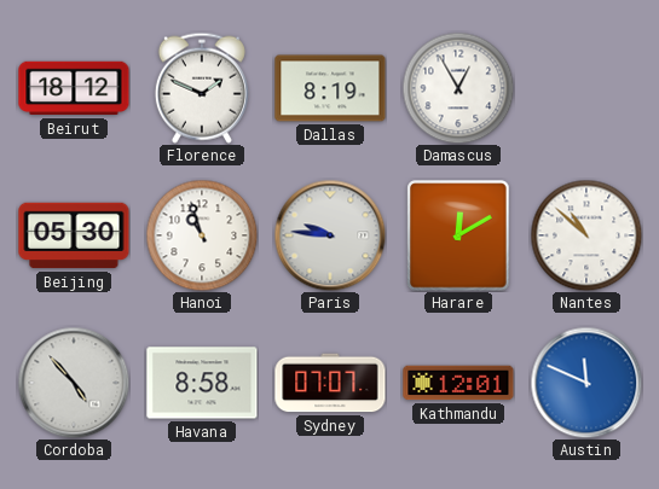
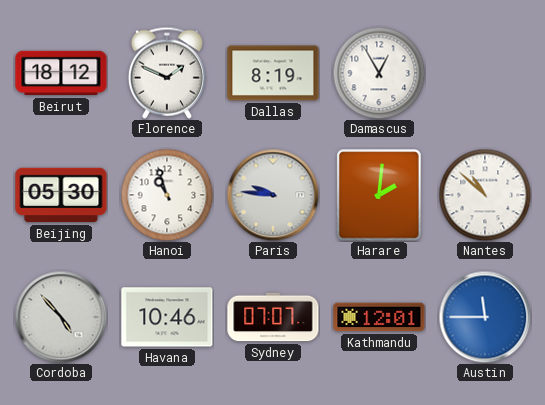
Harare: 12:10 -> 2:01
Havana: 8:58 -> 10:46
Austin: 11:49 -> 11:45
